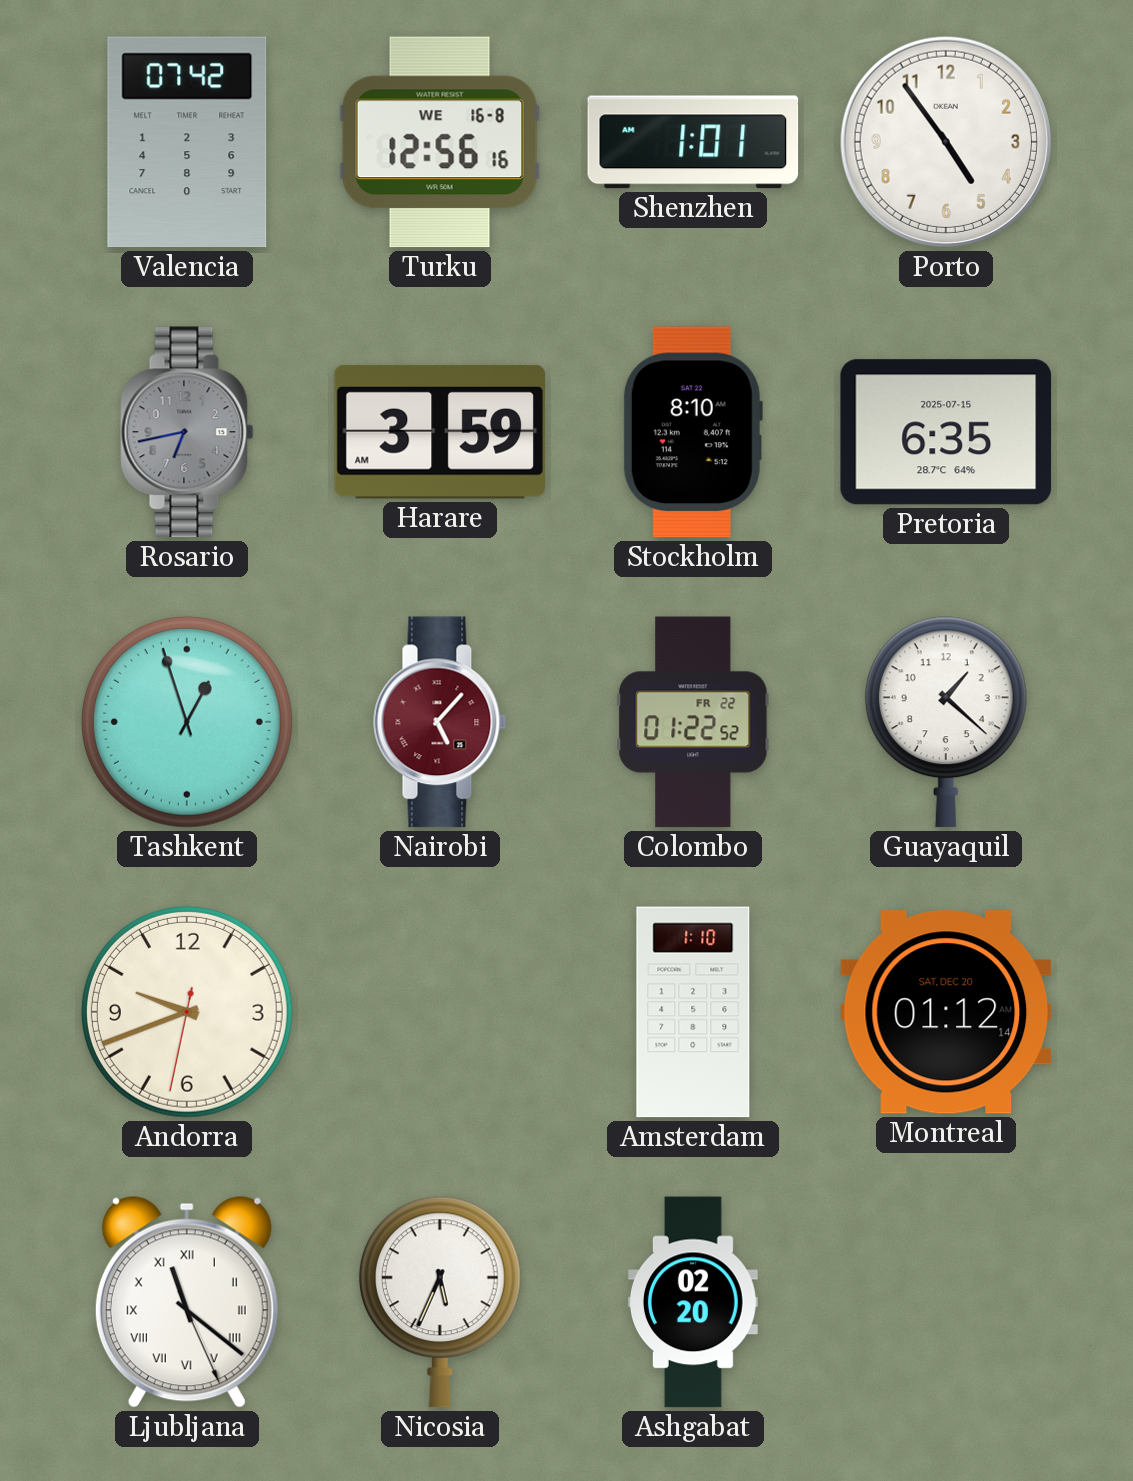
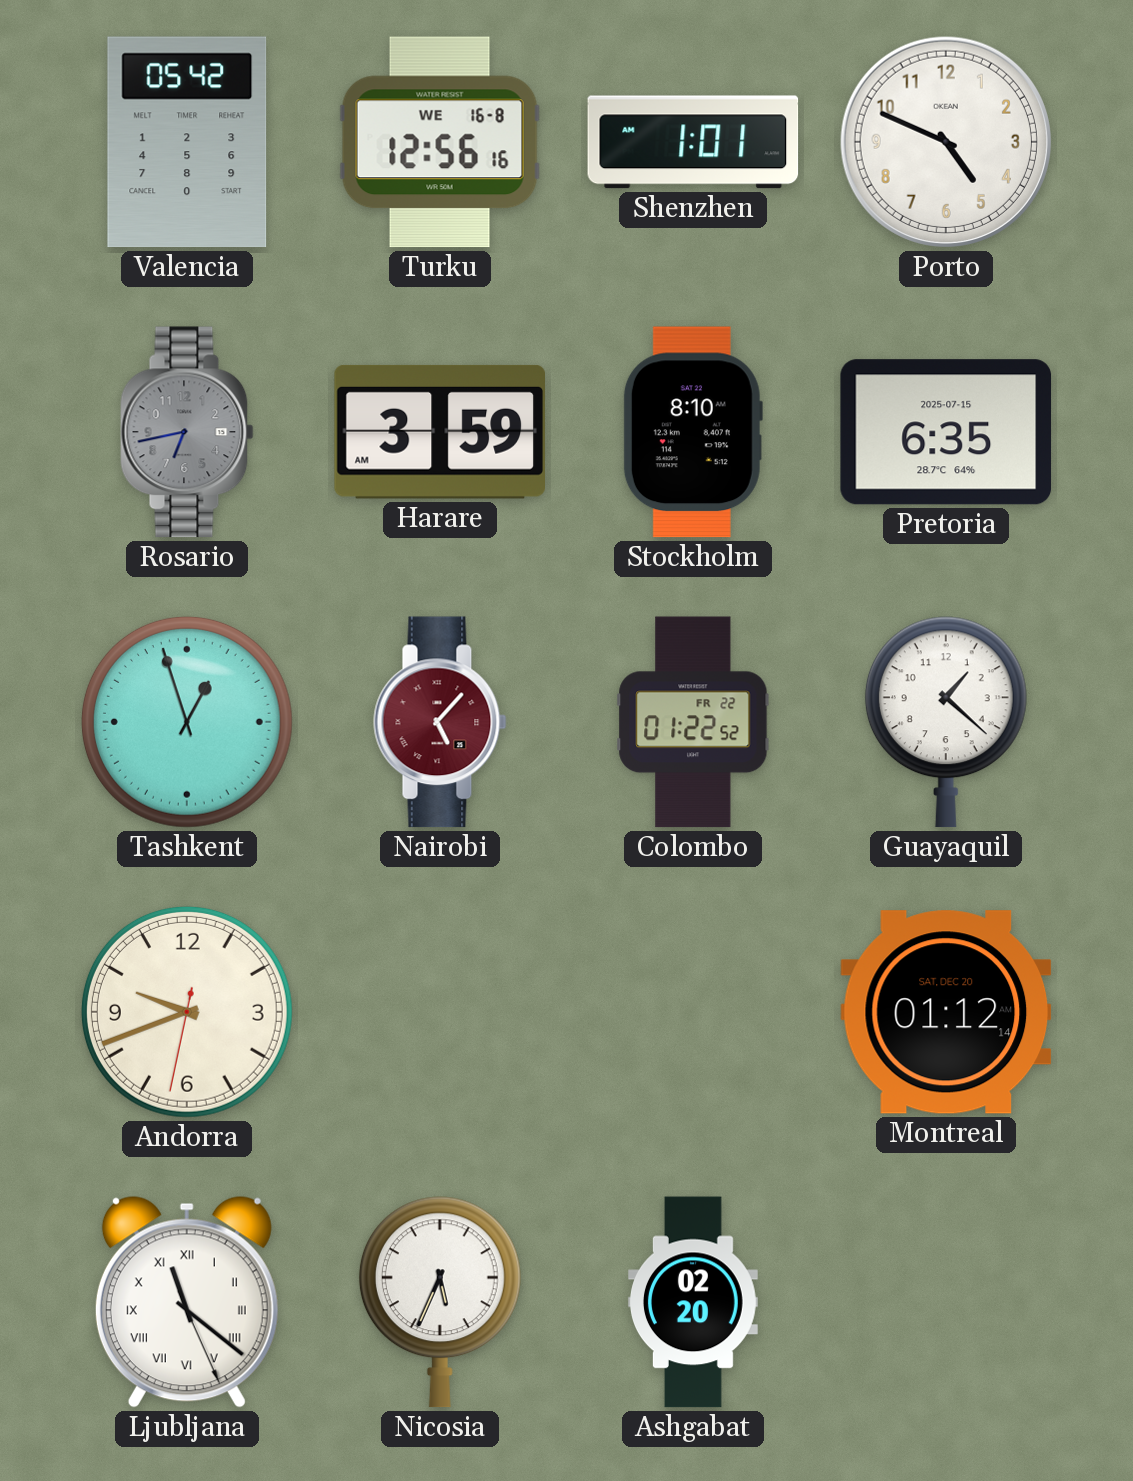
Valencia: 07:42 -> 05:42
Porto: 4:54 -> 4:49
Amsterdam: 1:10 -> none
